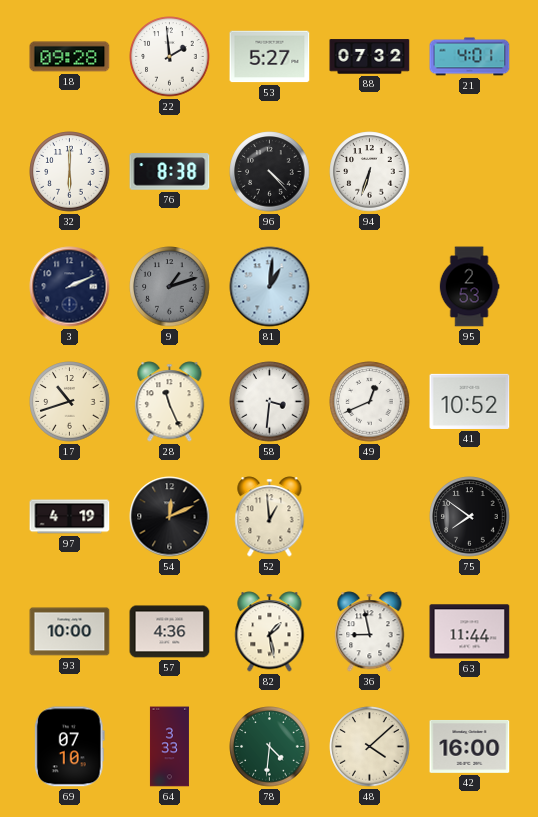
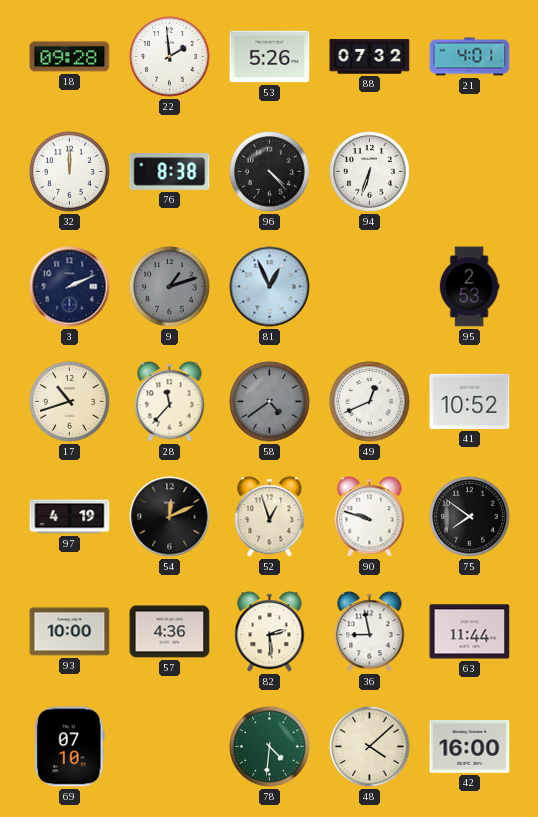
53: 5:27 -> 5:26
32: 6:00 -> 12:00
81: 1:01 -> 12:56
28: 11:26 -> 11:37
58: 3:31 -> 4:39
58 dial: white -> grey
52: 12:59 -> 12:57
90: none -> 9:48
82: 1:28 -> 2:29
64: 3:33 -> none
